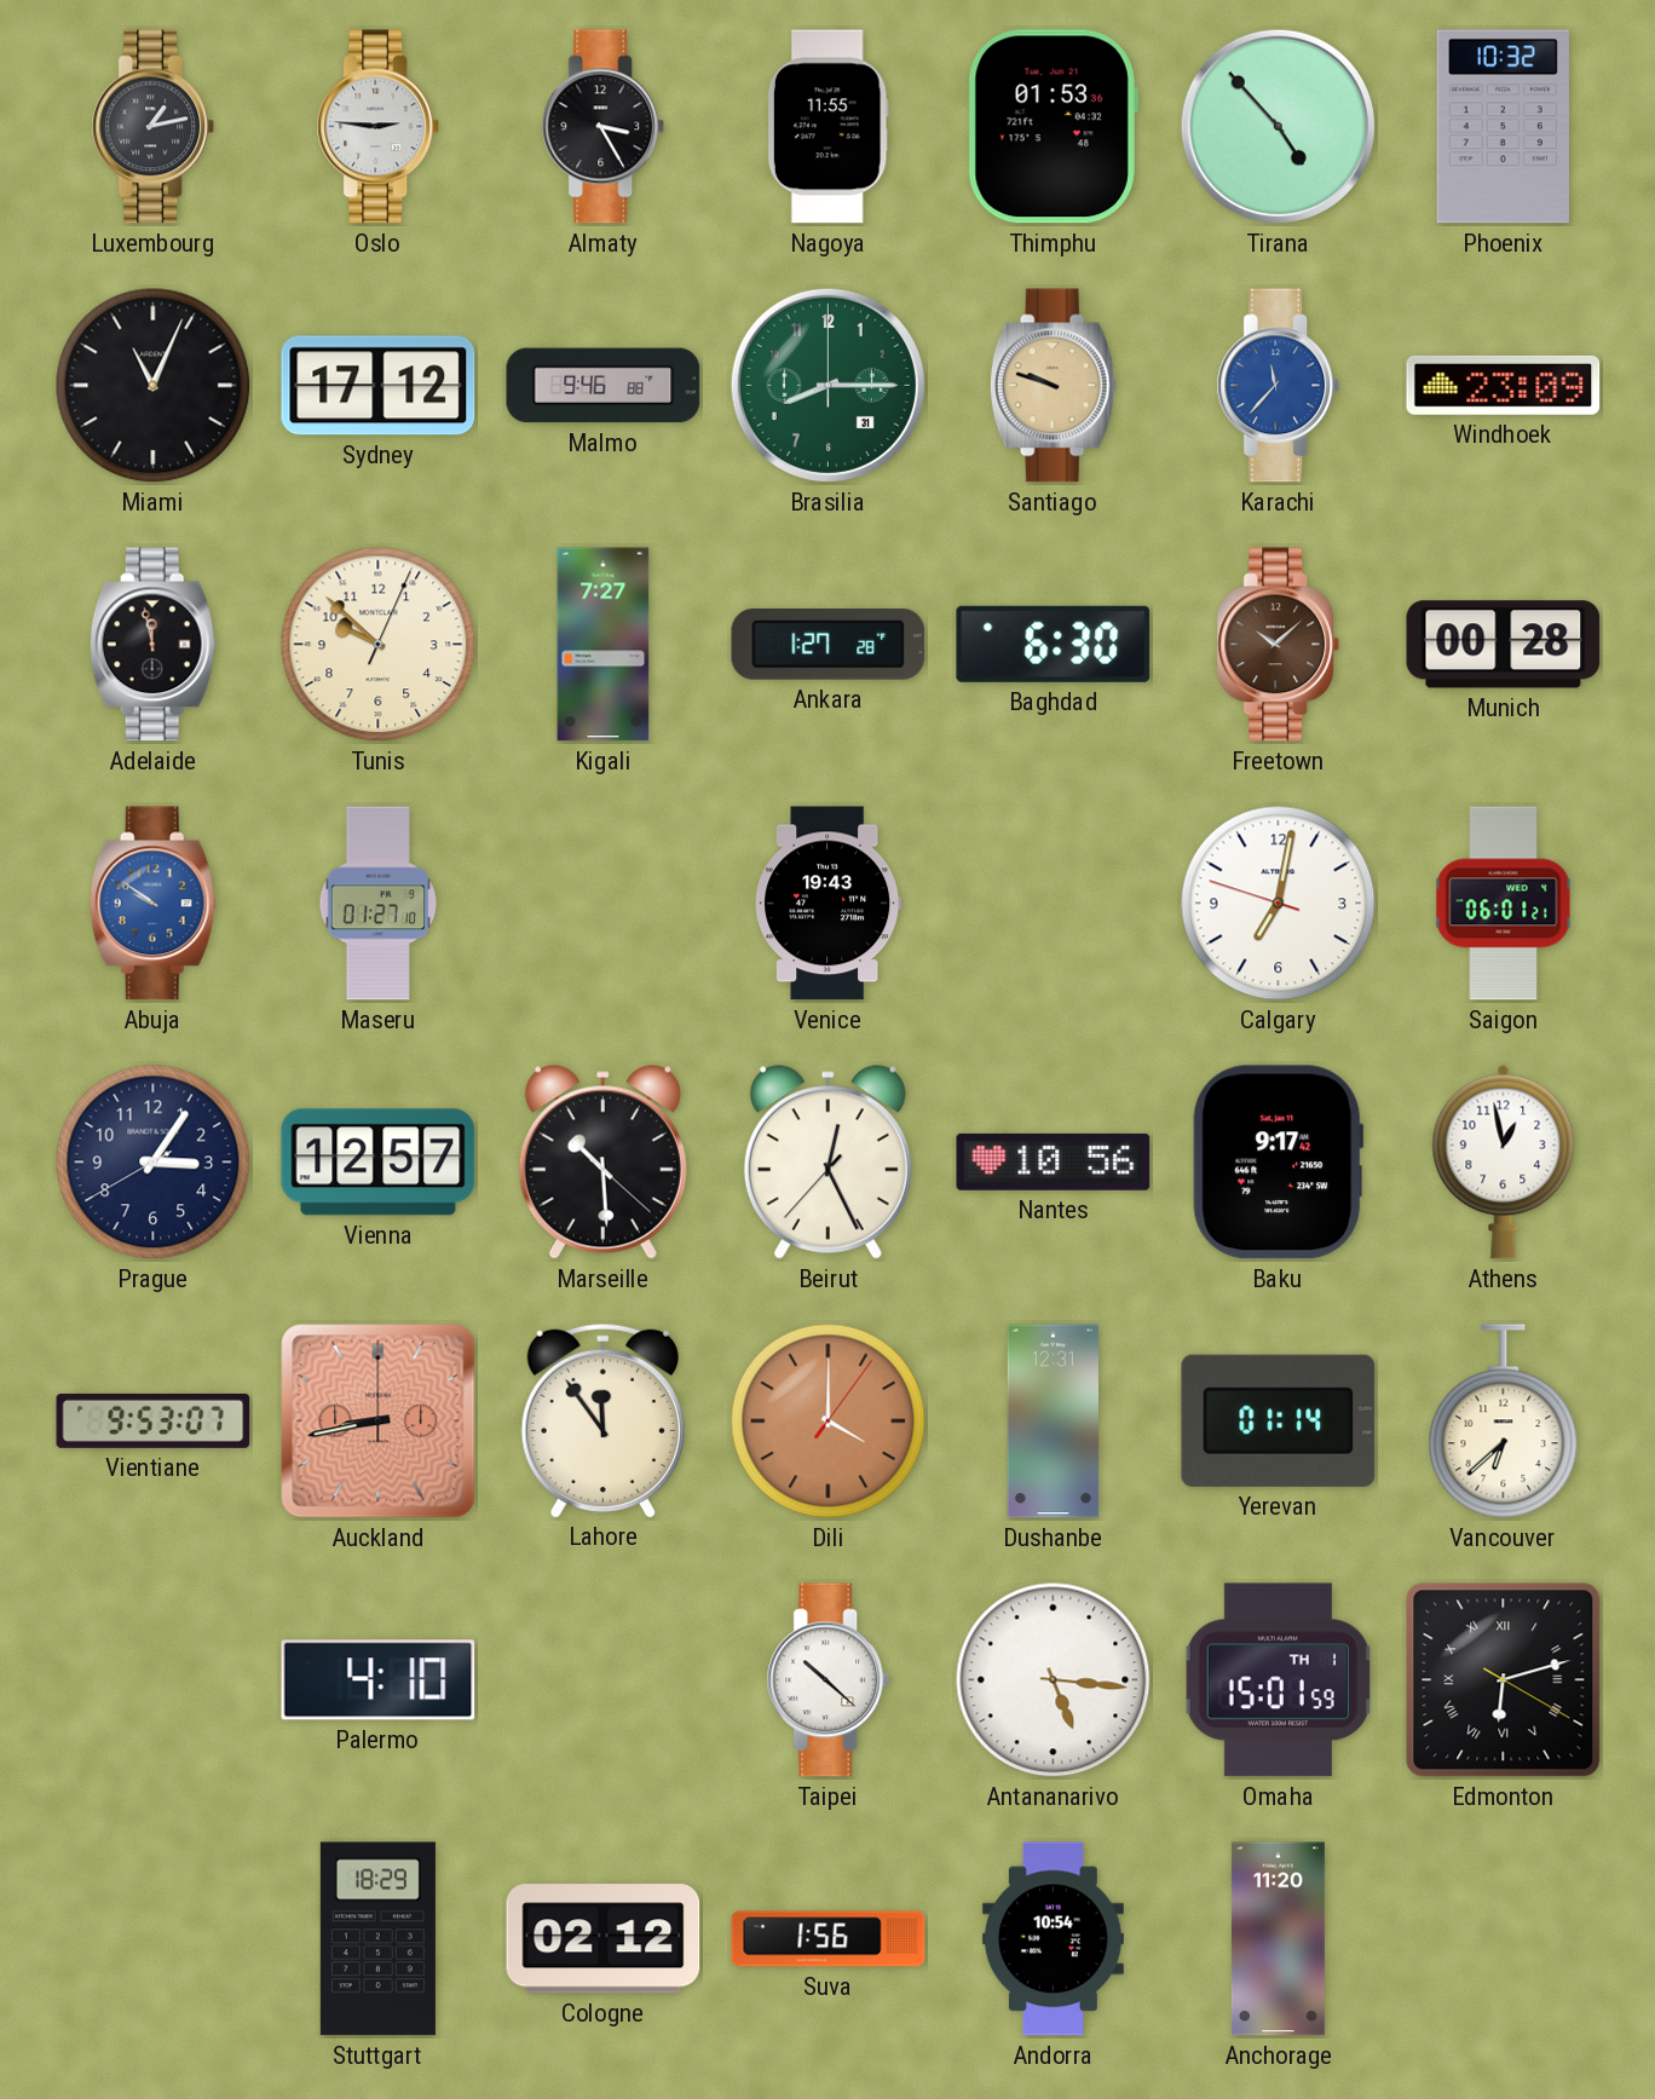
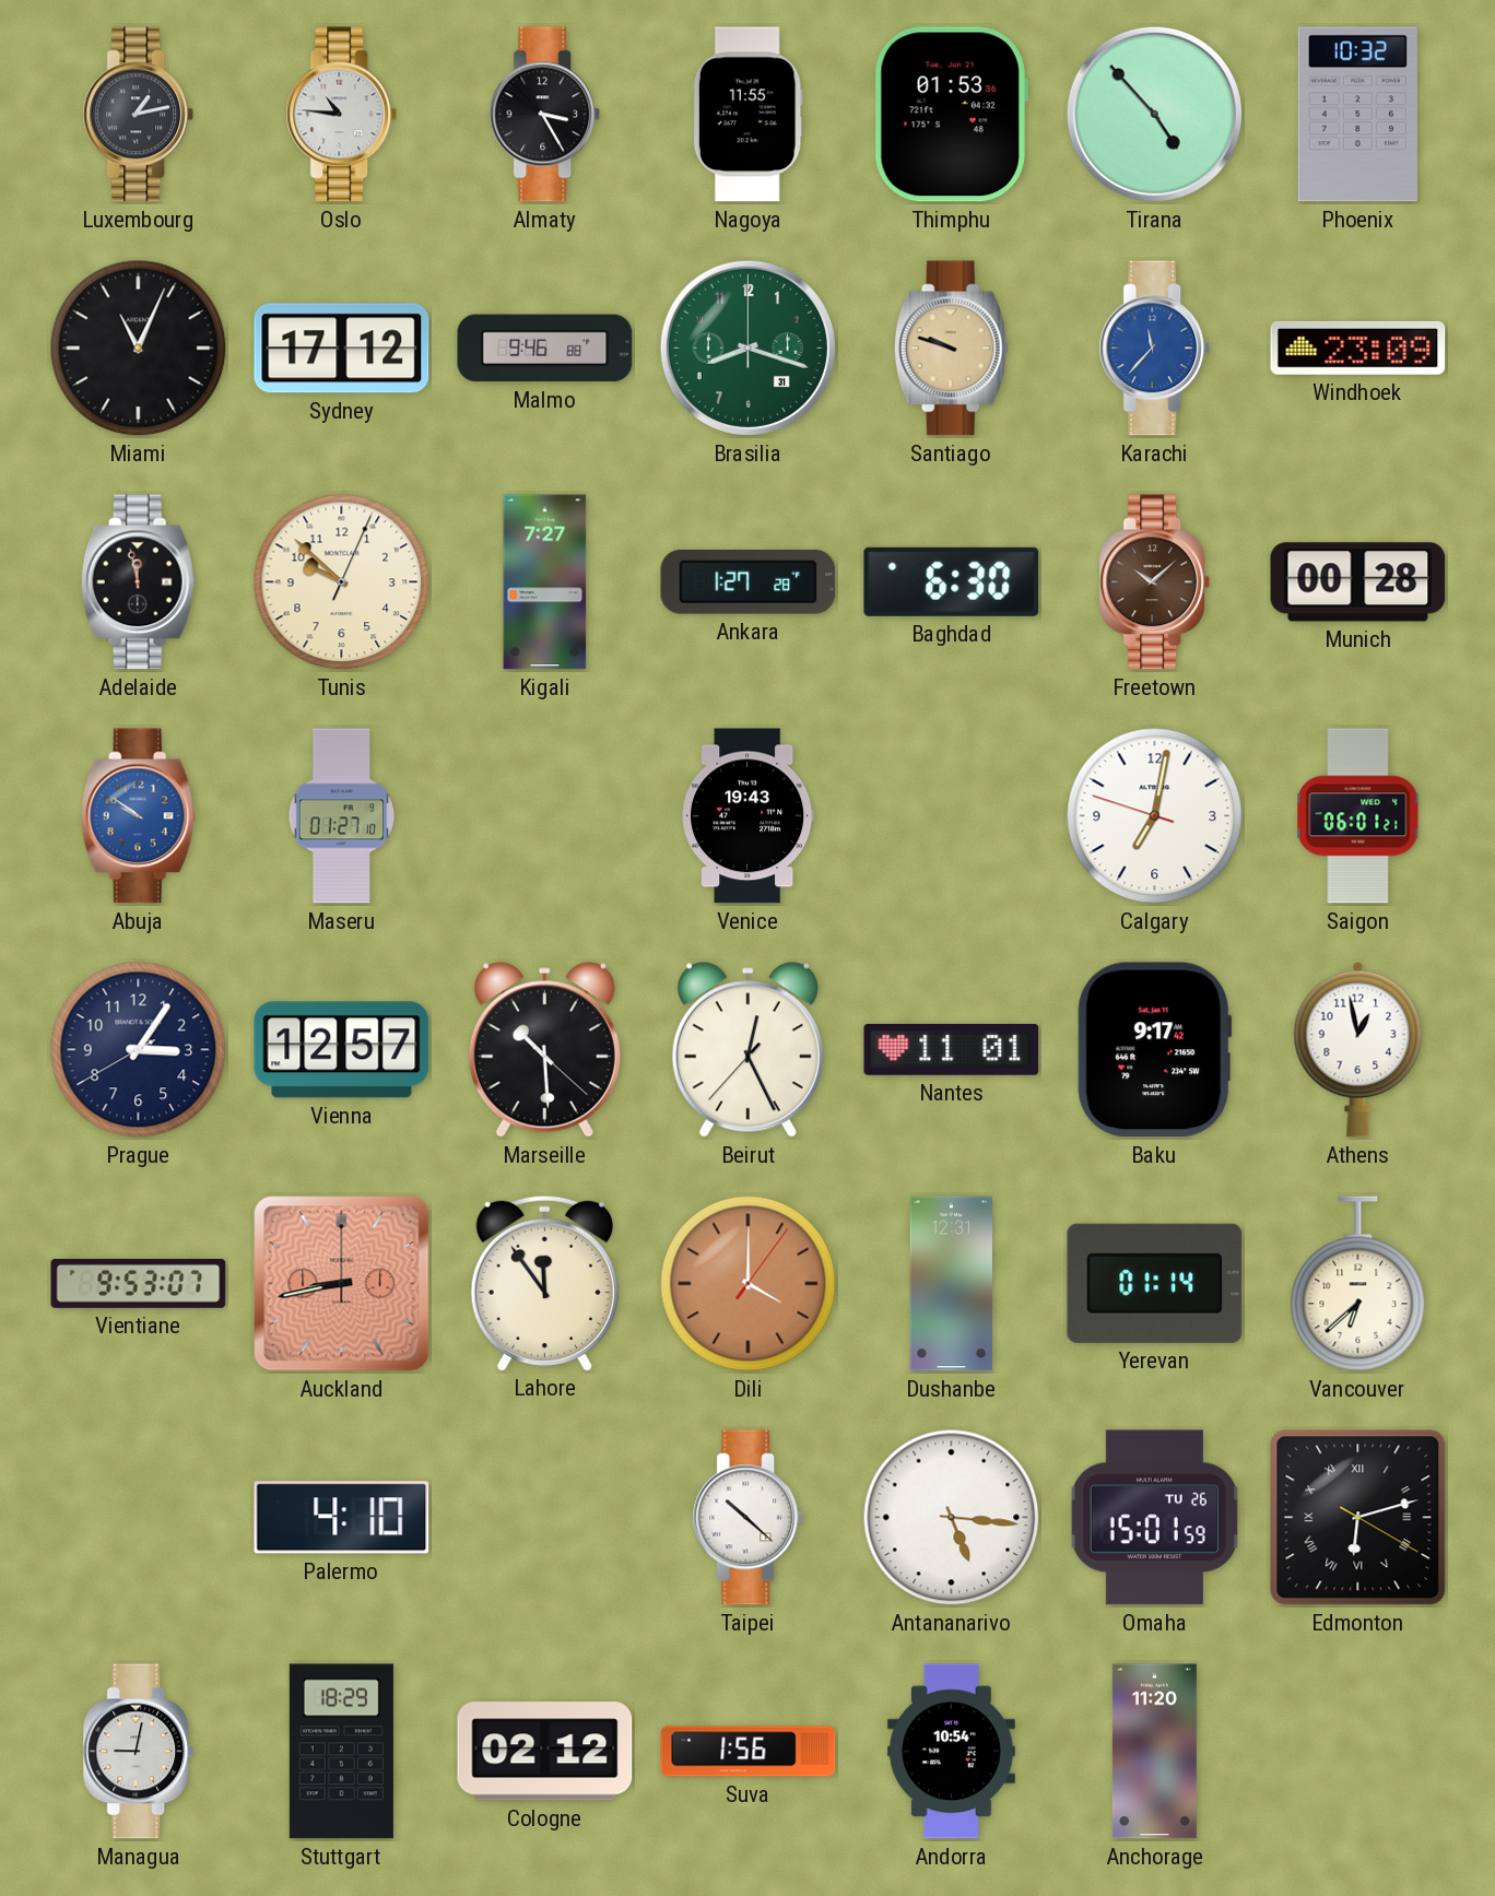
Oslo: 2:46 -> 10:46
Brasilia: 8:15 -> 8:18
Nantes: 10:56 -> 11:01
Omaha date: TH 1 -> TU 26
Managua: none -> 9:02
